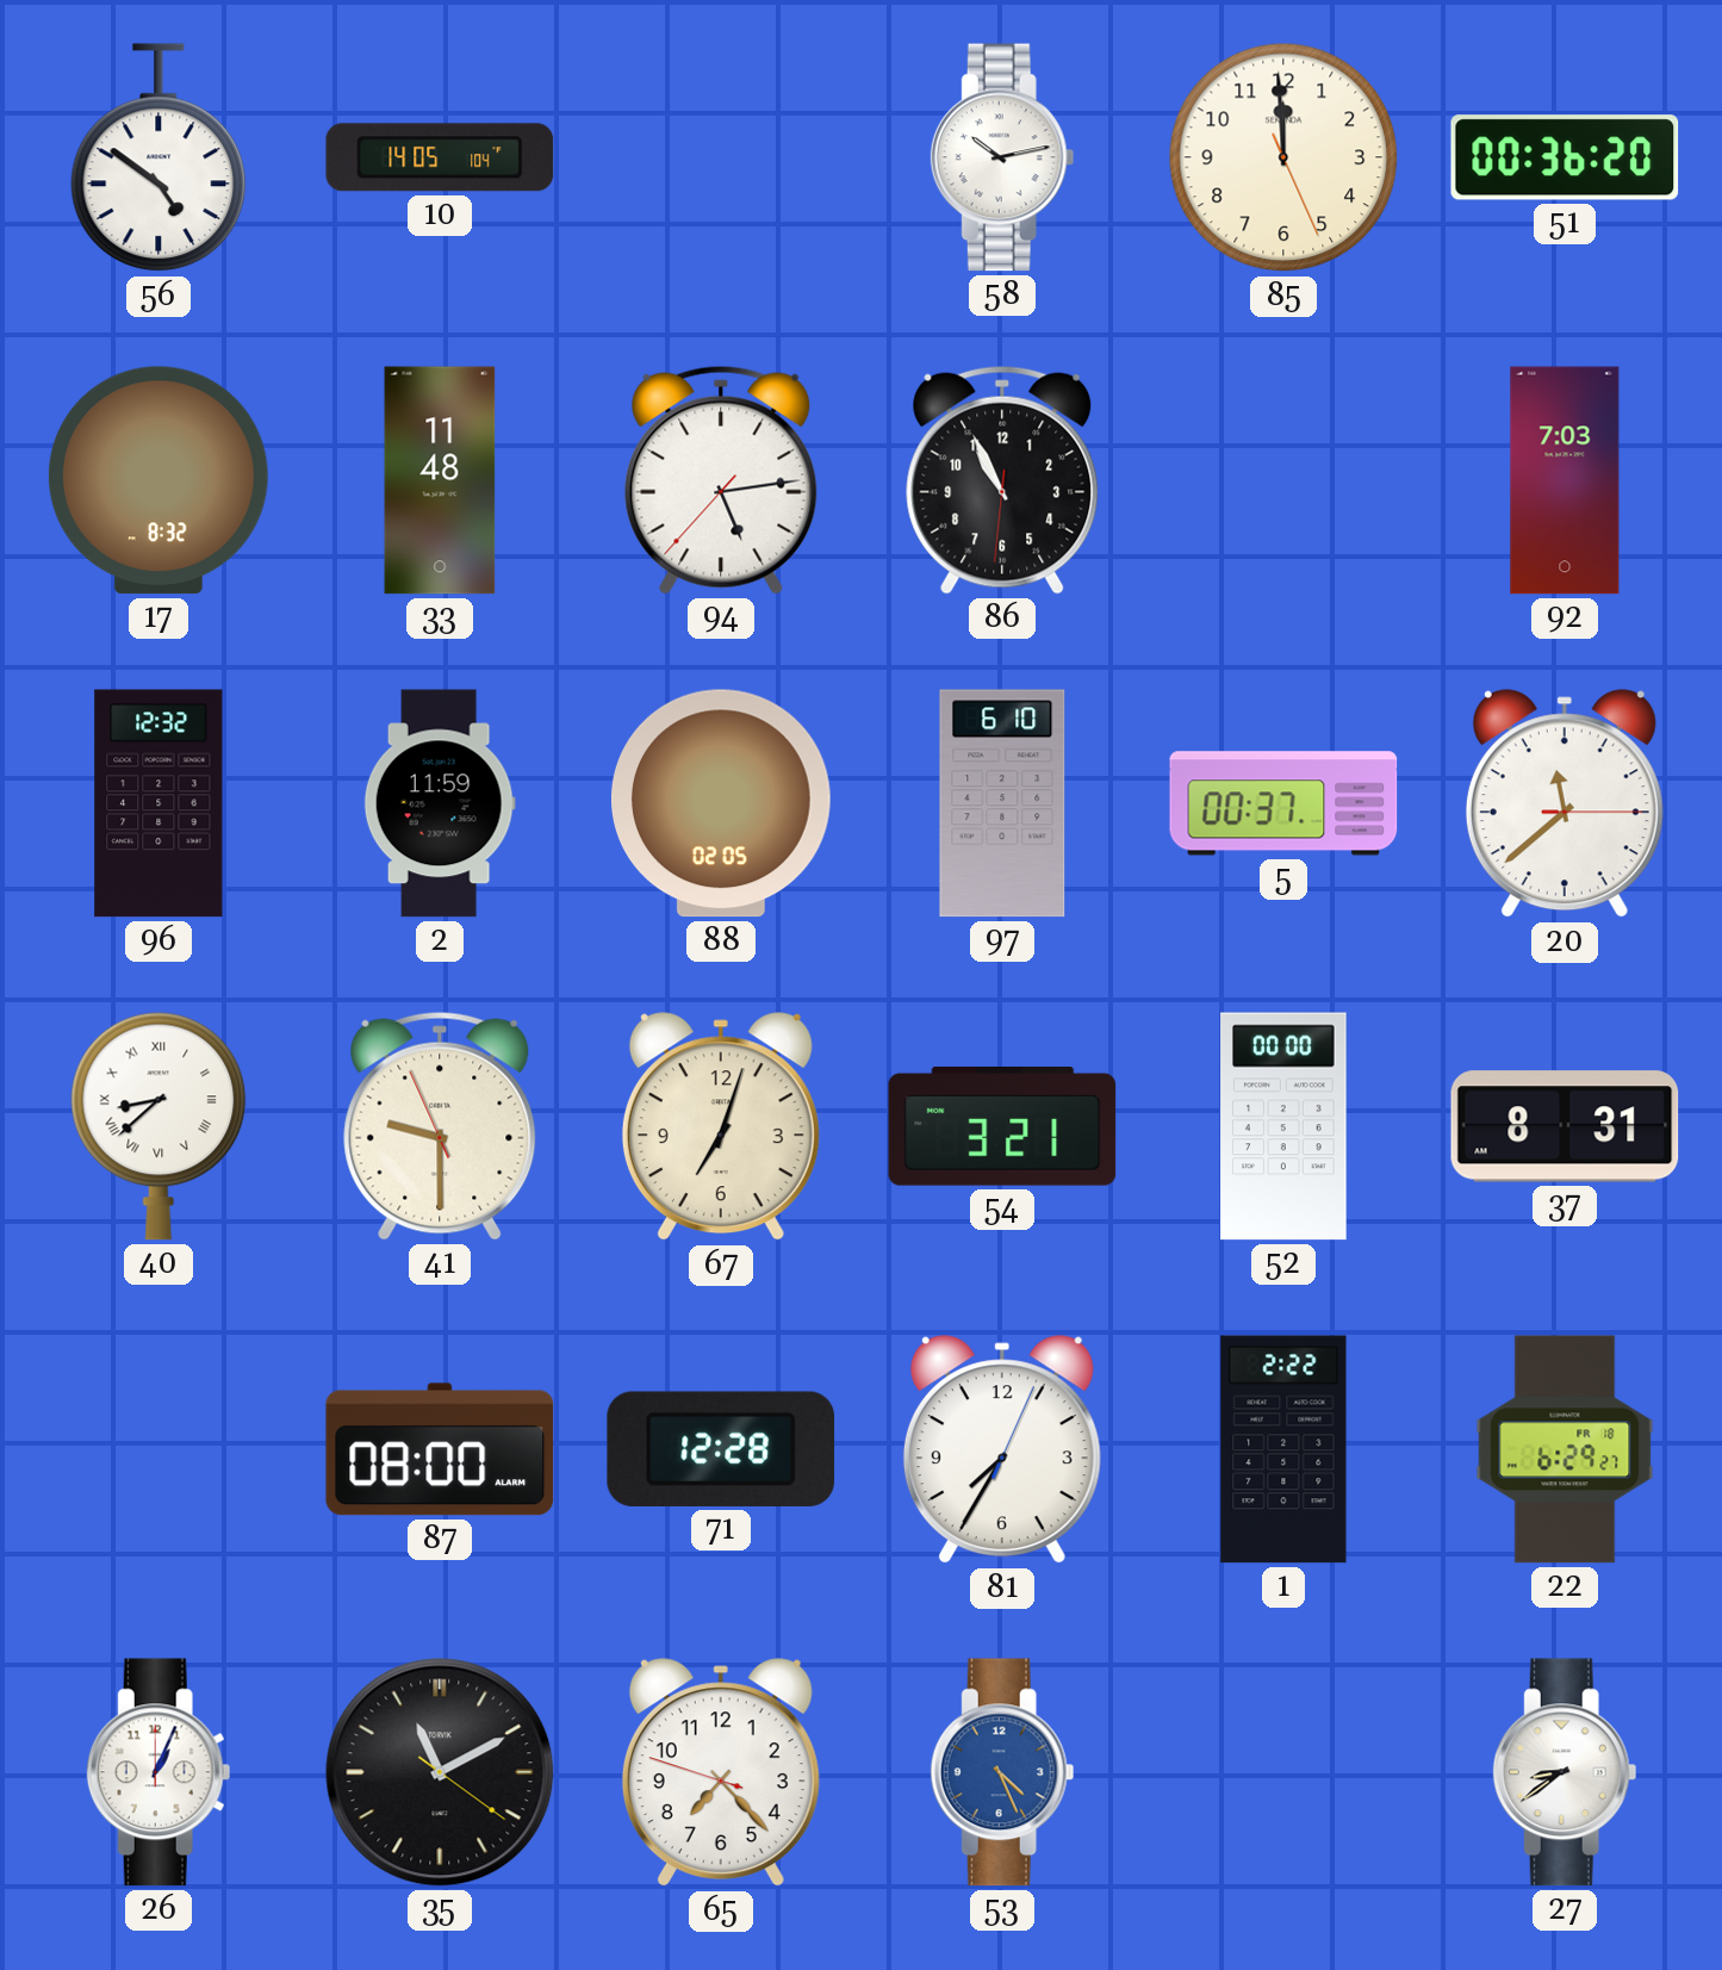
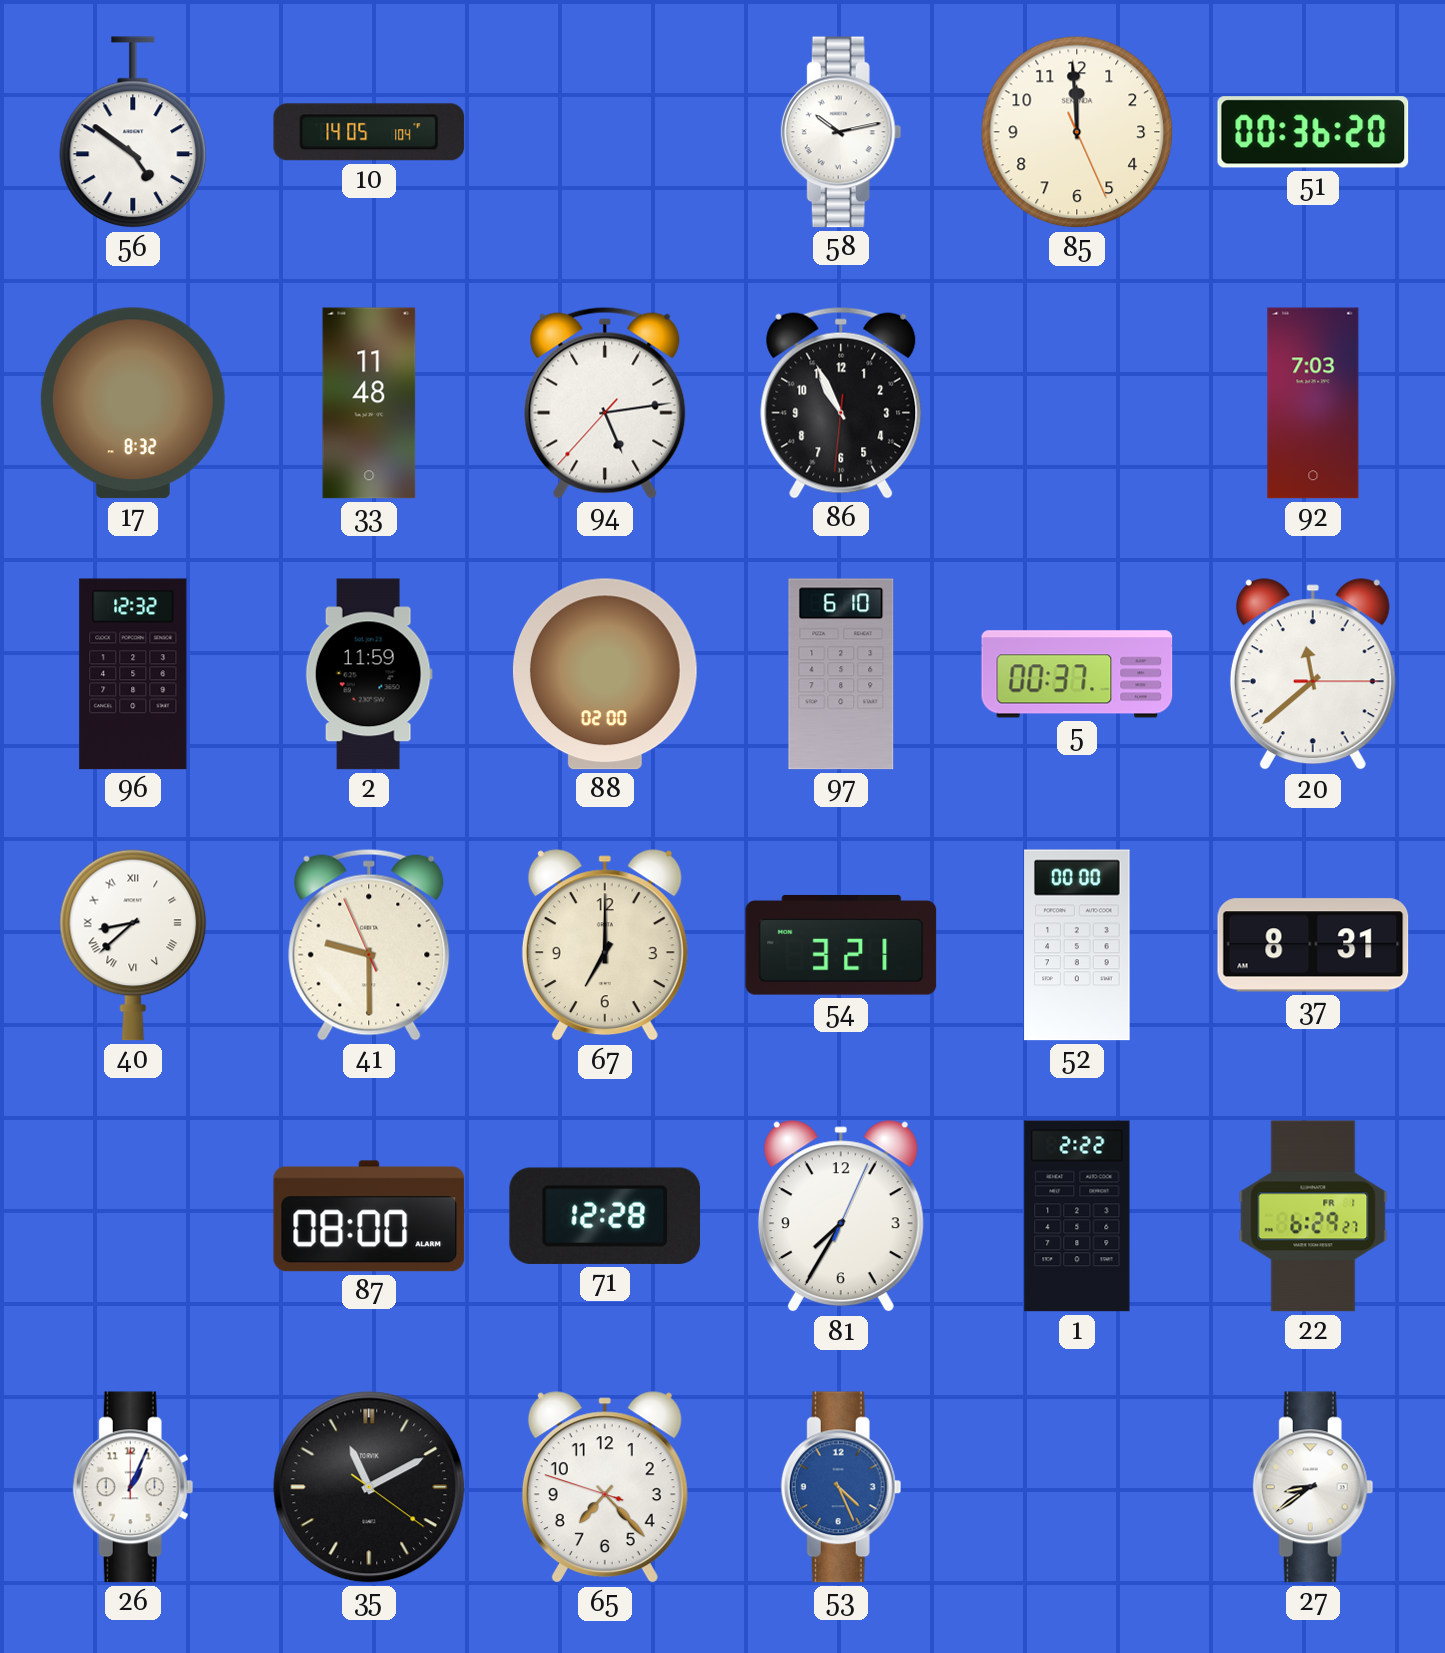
88: 02:05 -> 02:00
67: 7:03 -> 7:00
22 date: FR 18 -> FR 1
